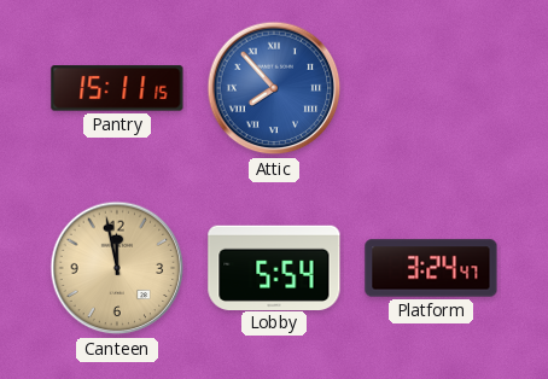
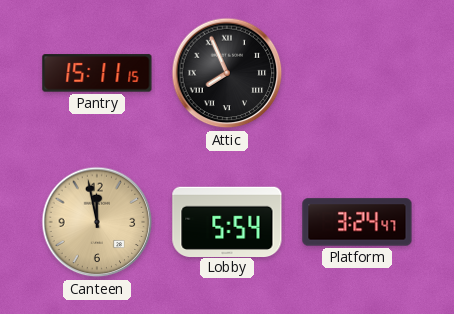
Attic: 7:53 -> 7:56
Attic dial: blue -> black
